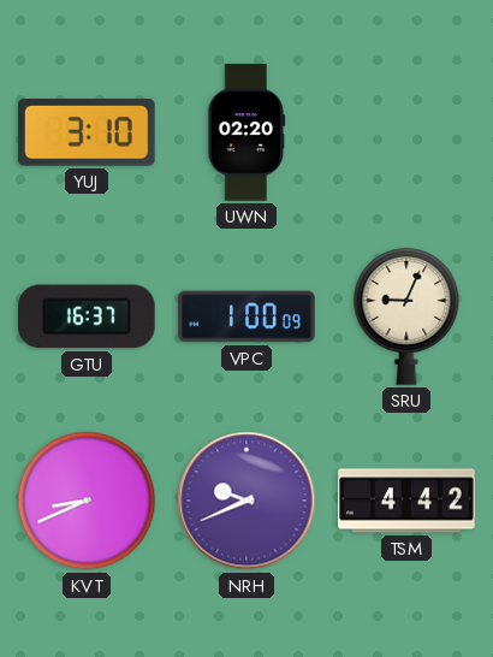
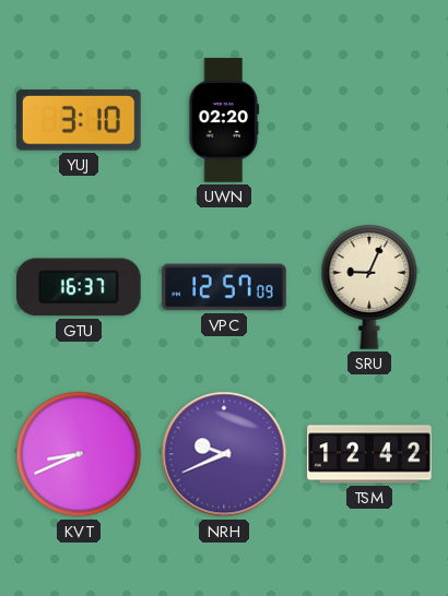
VPC: 1:00 -> 12:57
TSM: 4:42 -> 12:42
